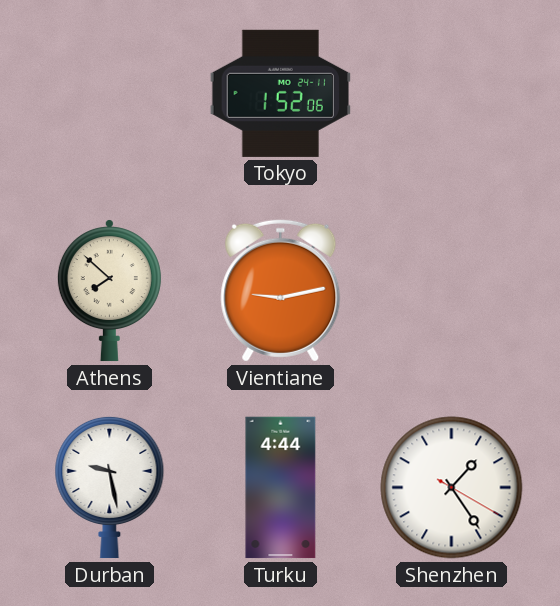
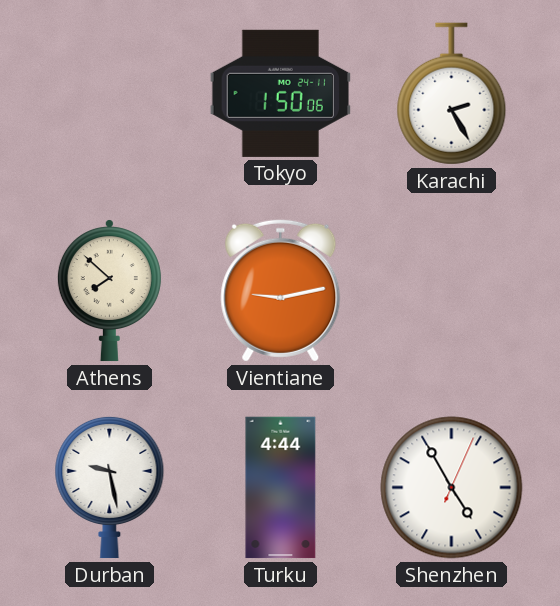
Tokyo: 1:52 -> 1:50
Karachi: none -> 2:25
Shenzhen: 1:24 -> 4:55
